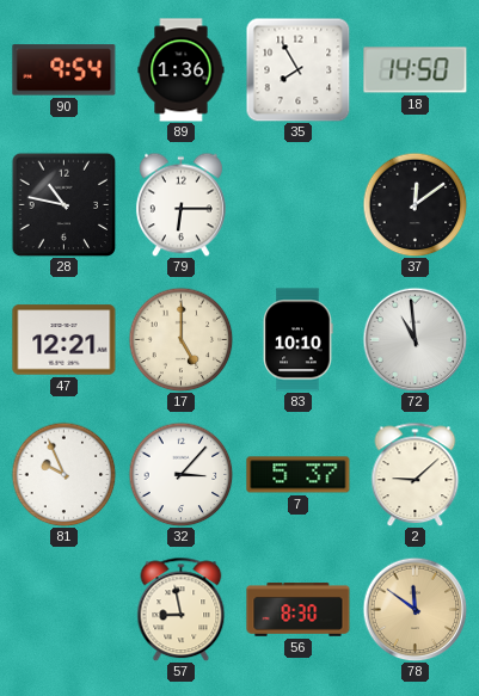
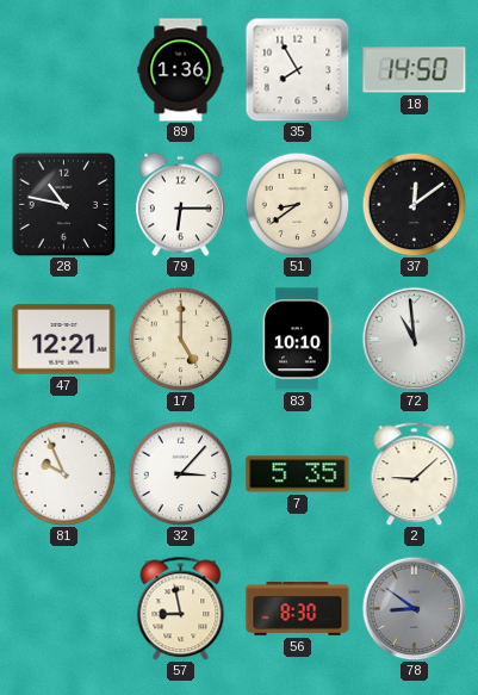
90: 9:54 -> none
51: none -> 8:39
7: 5:37 -> 5:35
78: 11:51 -> 8:51
78 dial: champagne -> grey
